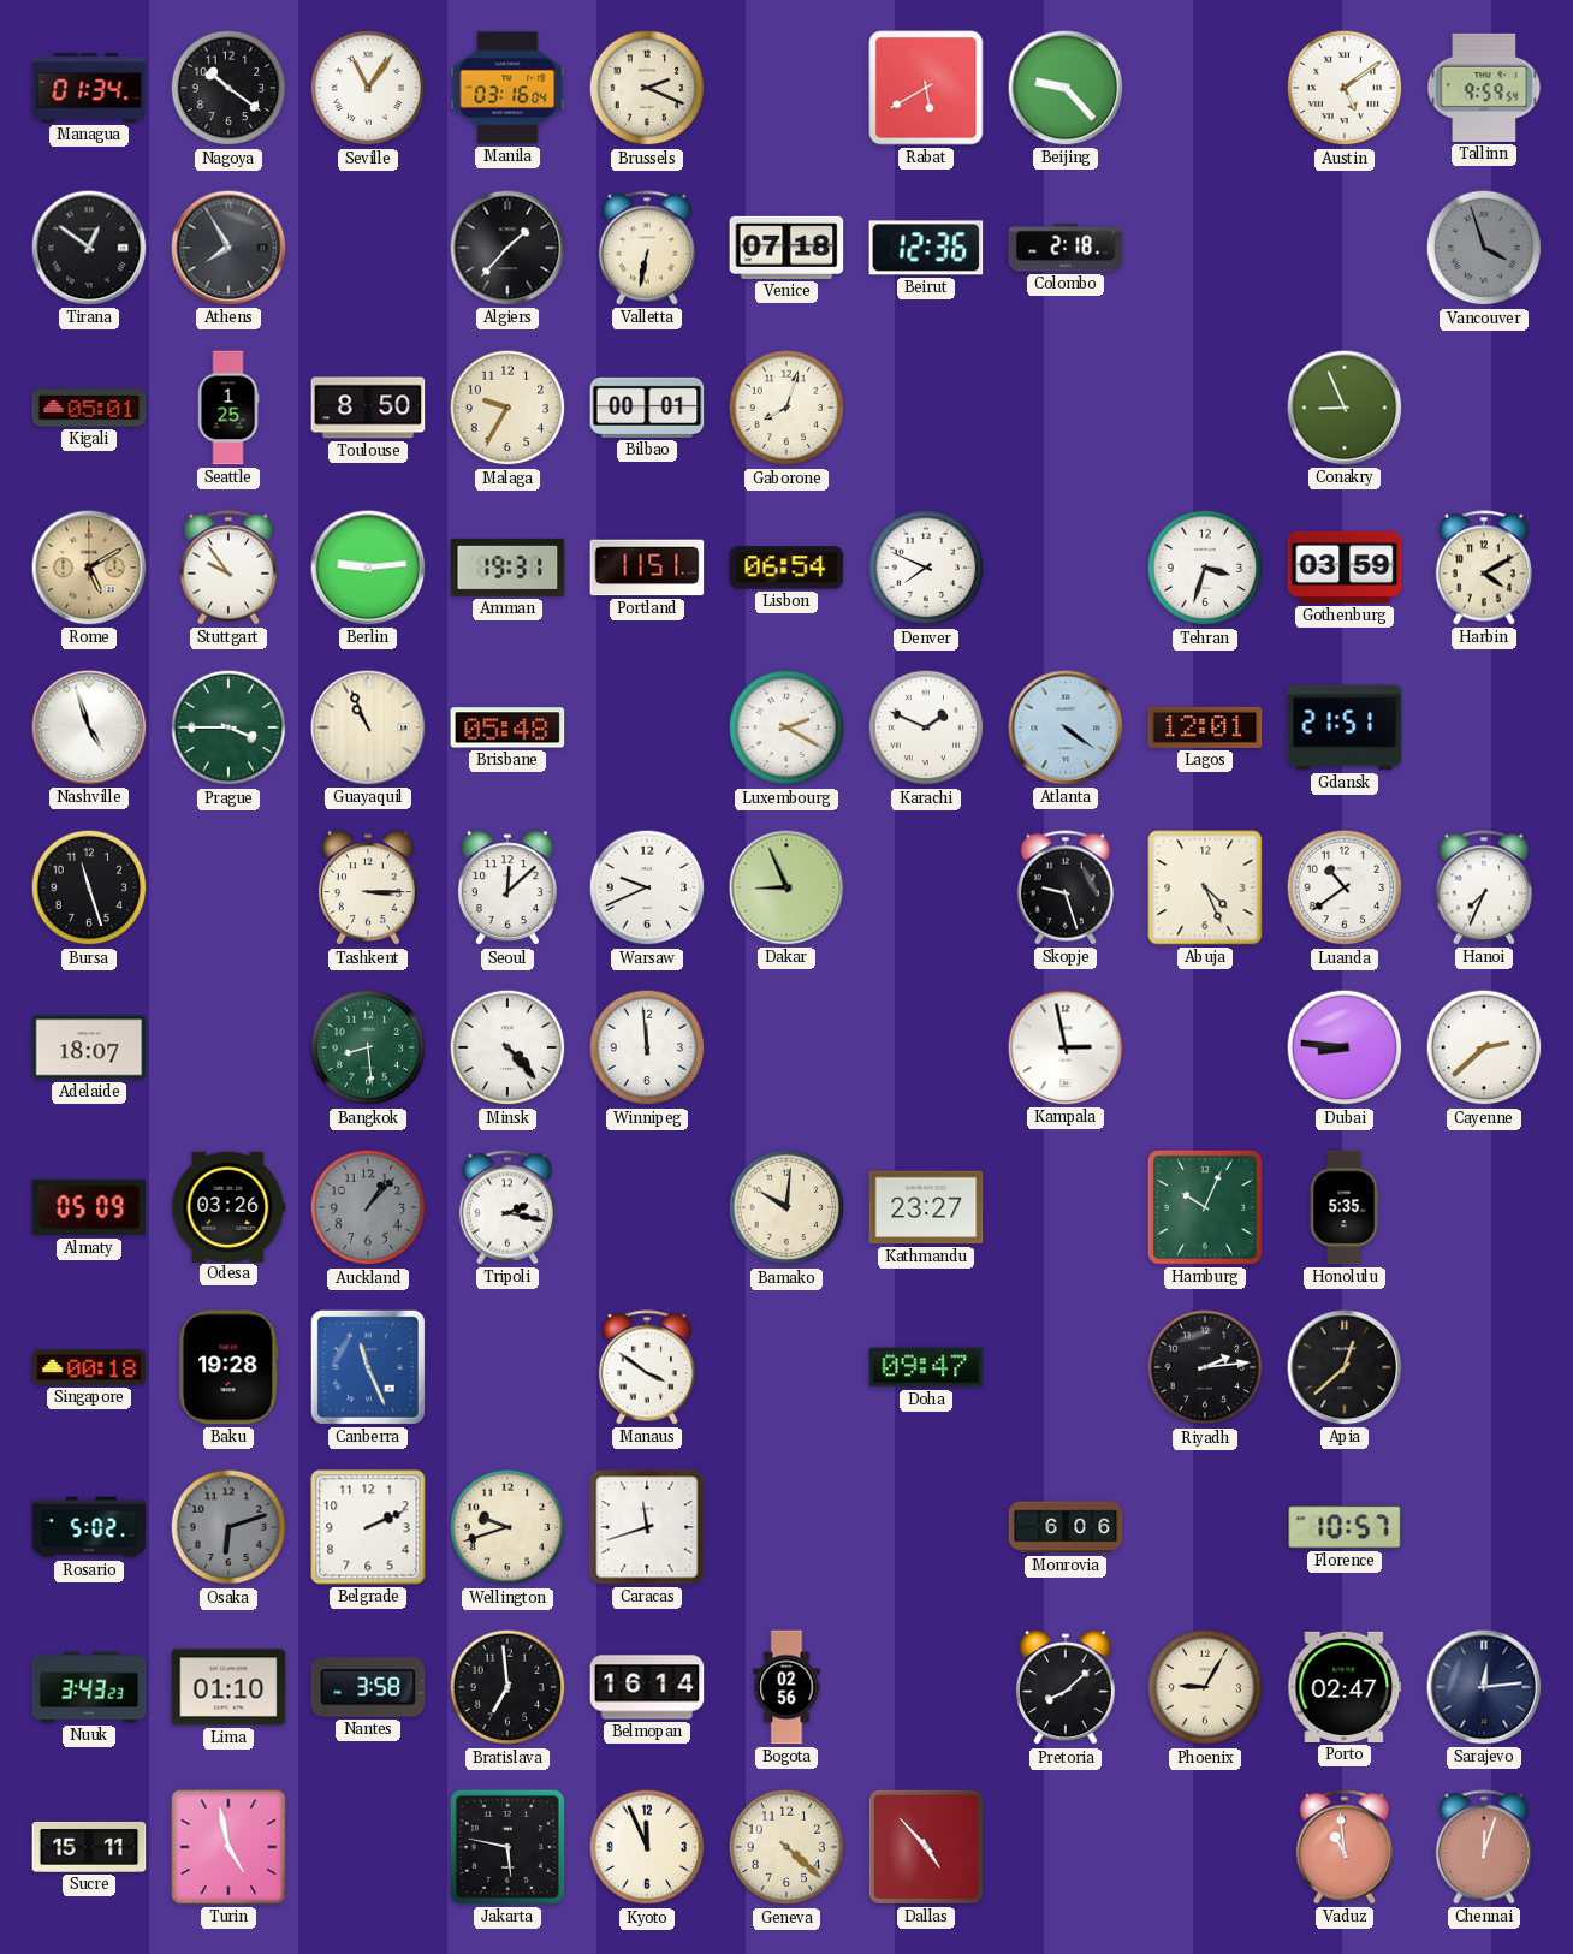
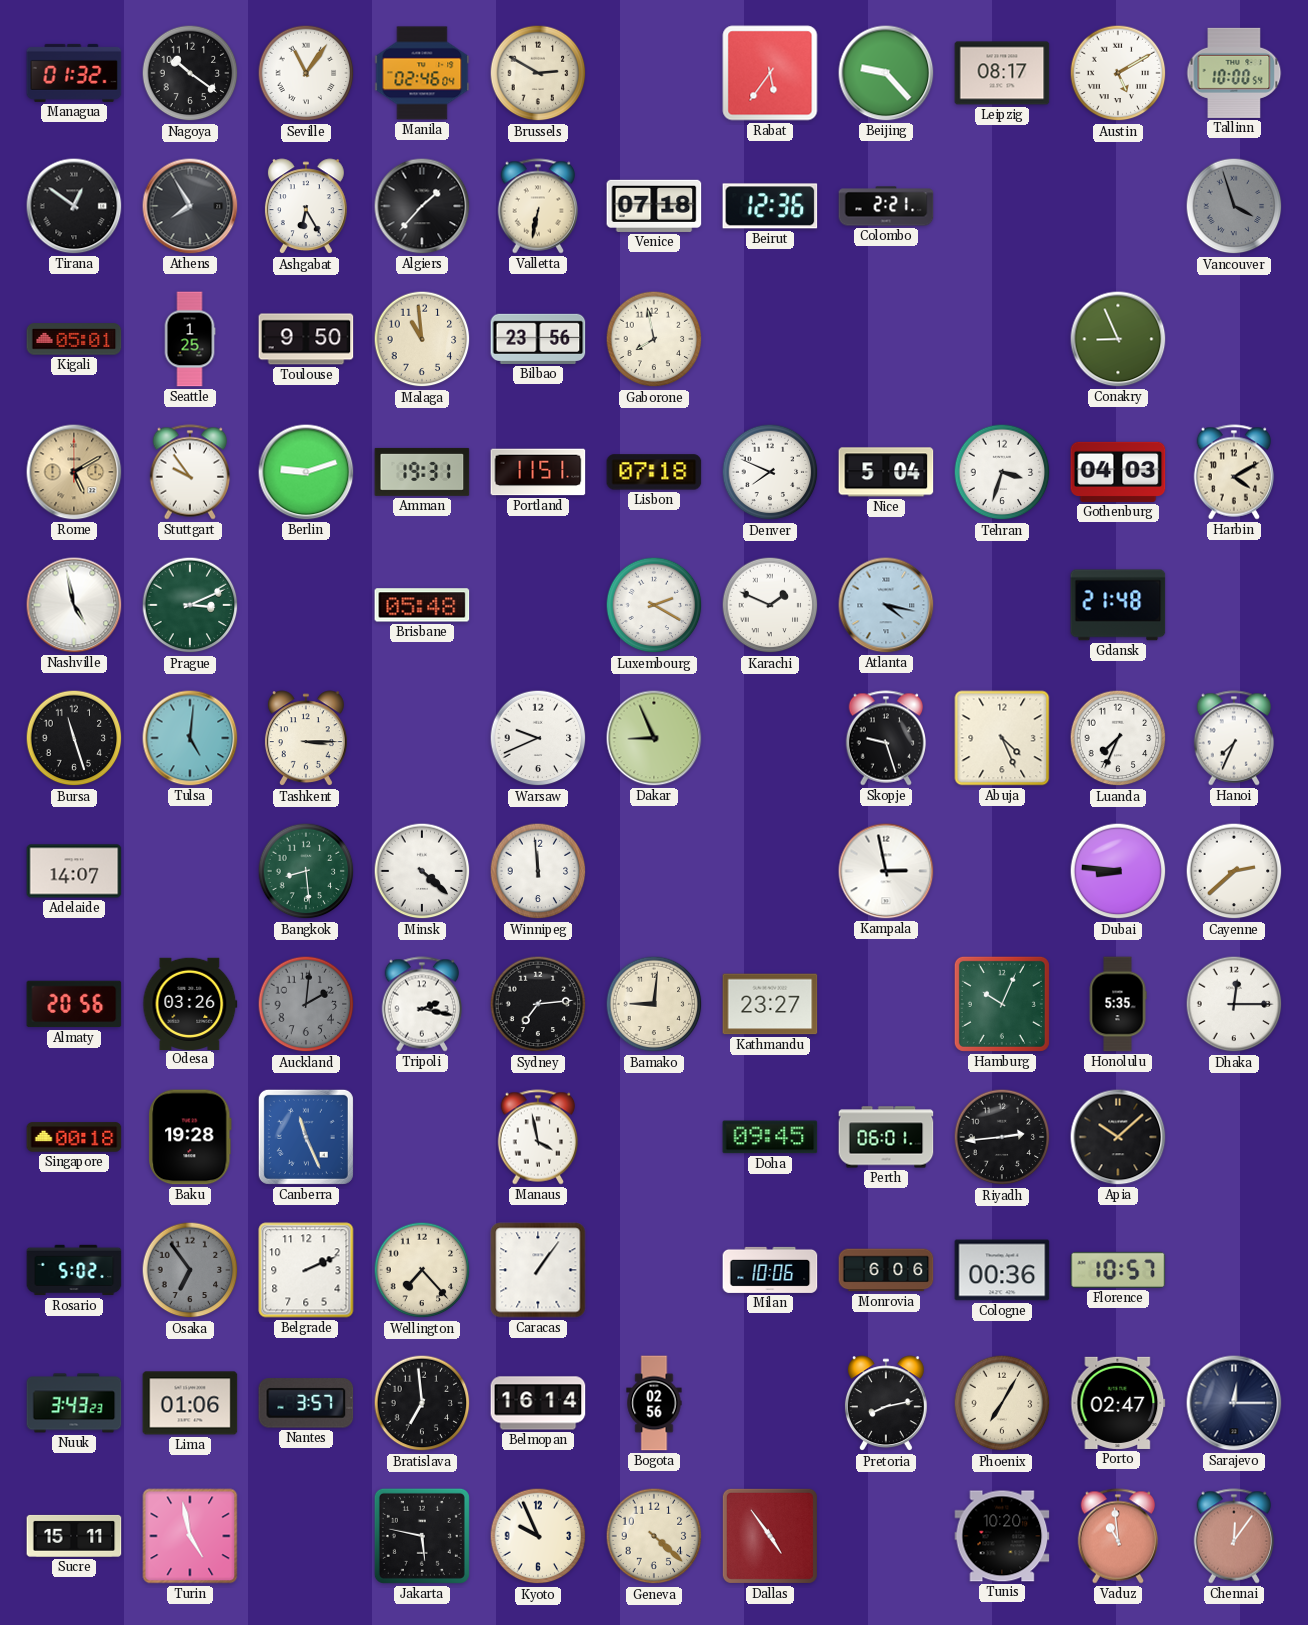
Managua: 01:34 -> 01:32
Manila: 03:16 -> 02:46
Brussels: 2:19 -> 2:50
Rabat: 5:40 -> 5:36
Leipzig: none -> 08:17
Austin: 5:09 -> 5:10
Tallinn: 9:59 -> 10:00
Ashgabat: none -> 6:25
Colombo: 2:18 -> 2:21
Toulouse: 8:50 -> 9:50
Malaga: 9:35 -> 10:59
Bilbao: 00:01 -> 23:56
Gaborone: 8:03 -> 7:58
Berlin: 9:14 -> 9:12
Lisbon: 06:54 -> 07:18
Nice: none -> 5:04
Gothenburg: 03:59 -> 04:03
Nashville: 4:57 -> 4:58
Prague: 3:45 -> 3:11
Guayaquil: 10:56 -> none
Atlanta: 4:21 -> 4:17
Lagos: 12:01 -> none
Gdansk: 21:51 -> 21:48
Tulsa: none -> 5:01
Seoul: 12:08 -> none
Luanda: 10:39 -> 7:34
Adelaide: 18:07 -> 14:07
Minsk: 4:23 -> 4:22
Almaty: 05:09 -> 20:56
Auckland: 1:07 -> 2:01
Sydney: none -> 7:14
Bamako: 10:01 -> 9:01
Dhaka: none -> 12:15
Manaus: 3:51 -> 3:58
Doha: 09:47 -> 09:45
Perth: none -> 06:01
Riyadh: 2:14 -> 2:44
Apia: 12:38 -> 10:08
Osaka: 6:12 -> 6:54
Wellington: 9:42 -> 7:23
Caracas: 11:42 -> 1:06
Milan: none -> 10:06
Cologne: none -> 00:36
Lima: 01:10 -> 01:06
Nantes: 3:58 -> 3:57
Pretoria: 8:08 -> 8:13
Phoenix: 9:05 -> 7:05
Sarajevo: 12:14 -> 12:15
Kyoto: 11:56 -> 9:56
Dallas: 4:53 -> 4:54
Tunis: none -> 10:20
Chennai: 12:03 -> 12:06
